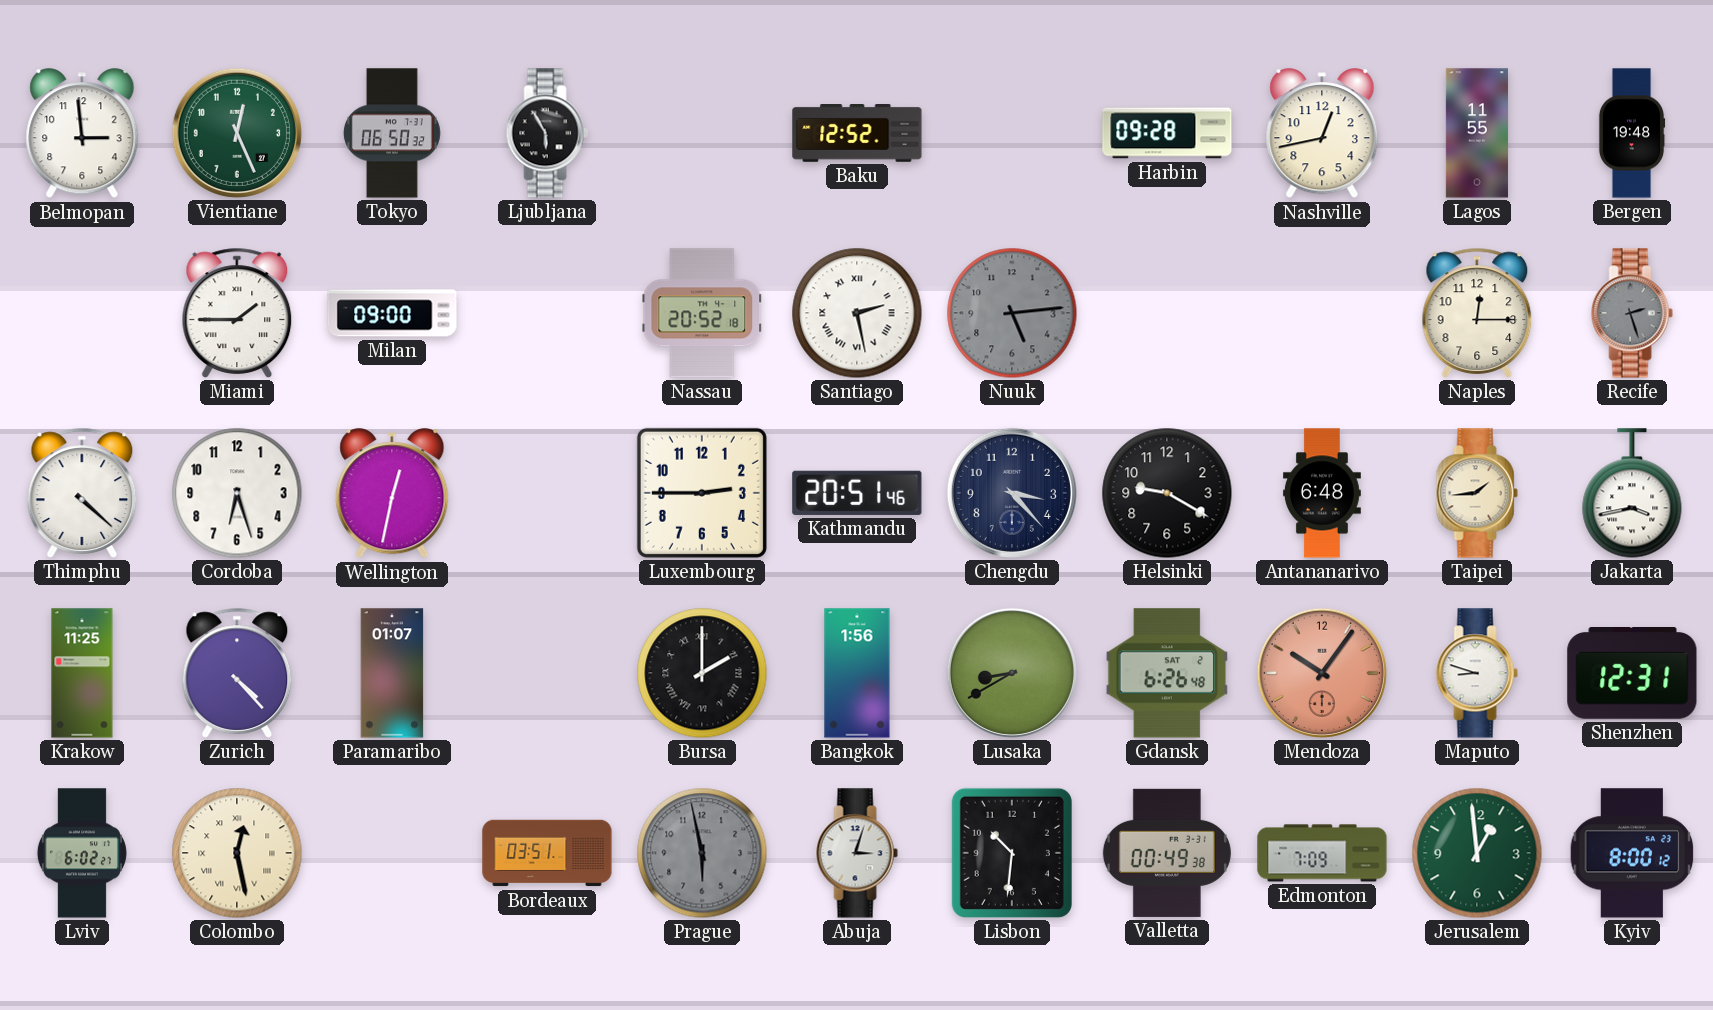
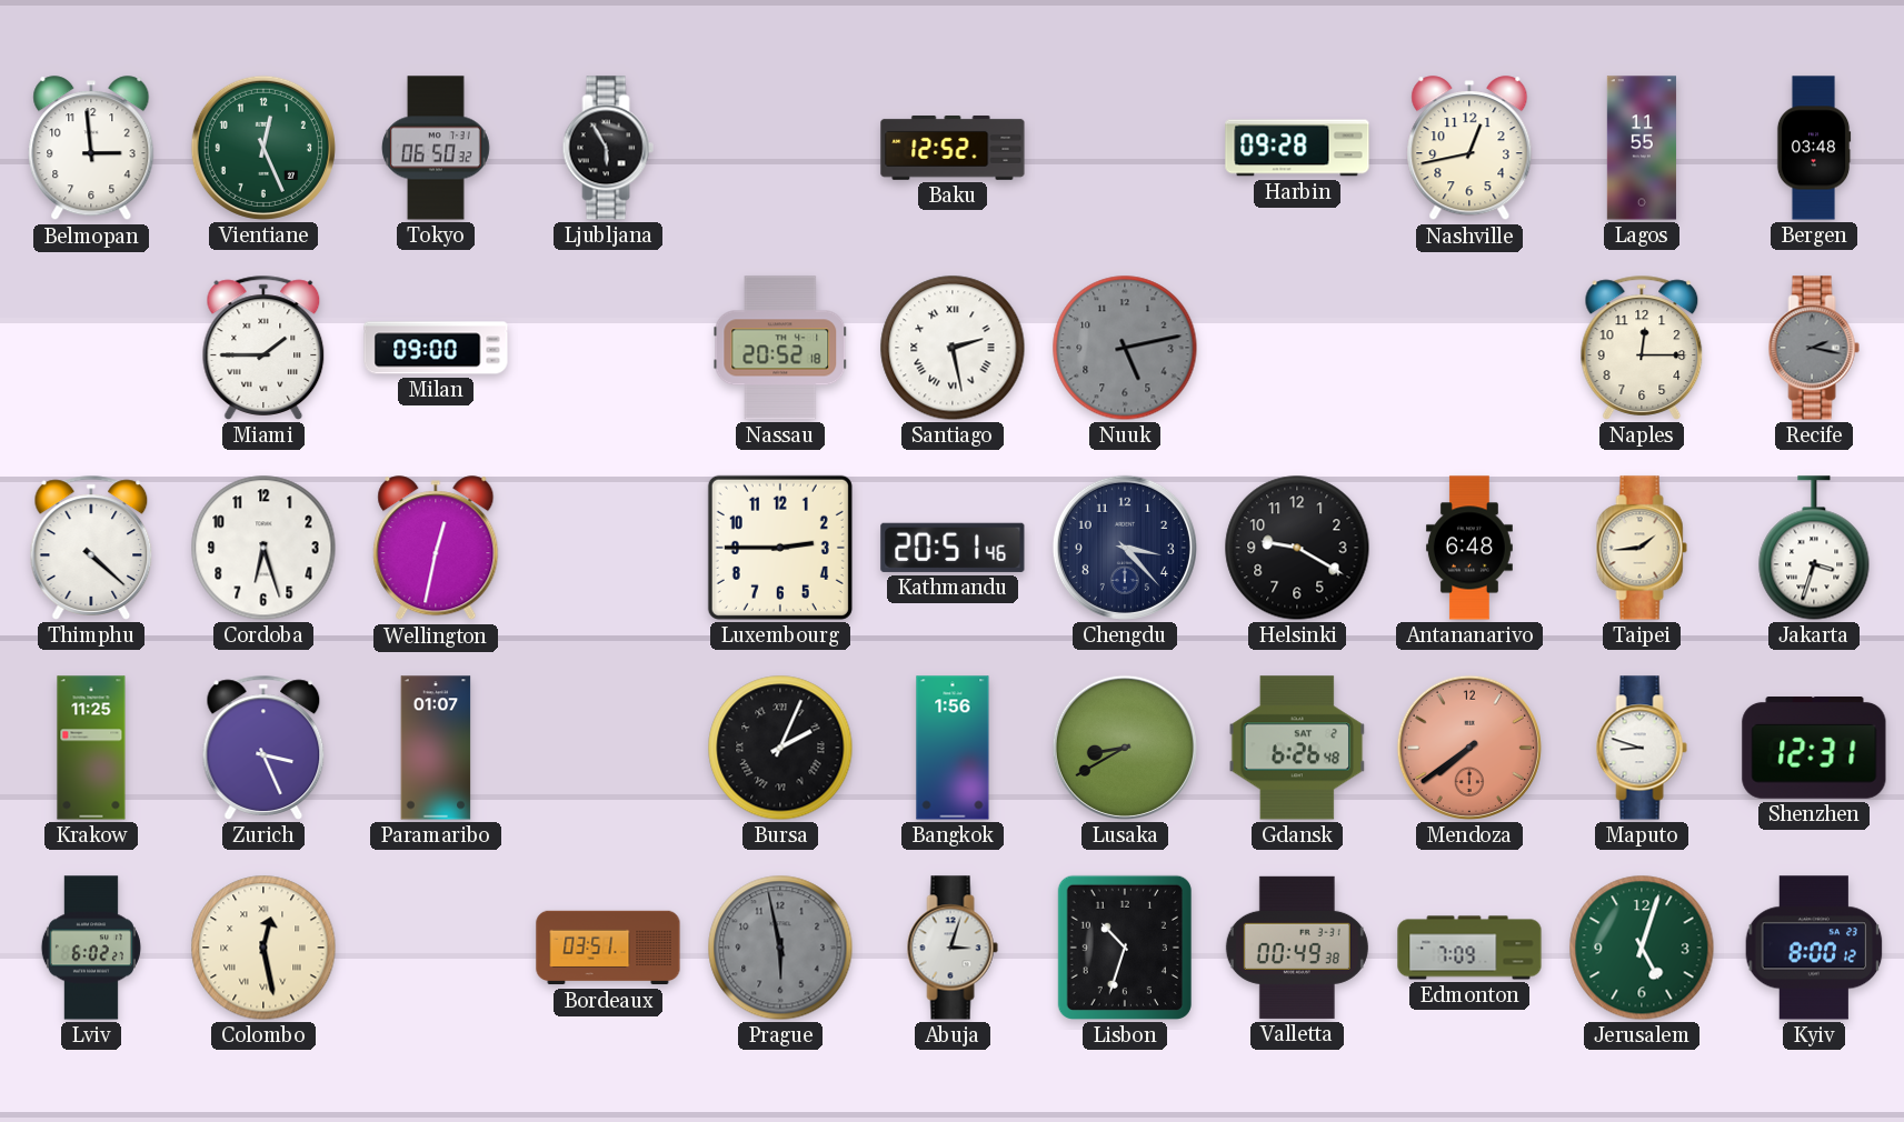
Bergen: 19:48 -> 03:48
Nuuk: 5:14 -> 5:13
Recife: 2:27 -> 2:17
Jakarta: 3:43 -> 3:33
Zurich: 4:23 -> 3:26
Bursa: 2:00 -> 2:04
Mendoza: 10:06 -> 7:39
Lisbon: 10:31 -> 10:33
Jerusalem: 12:59 -> 5:03
